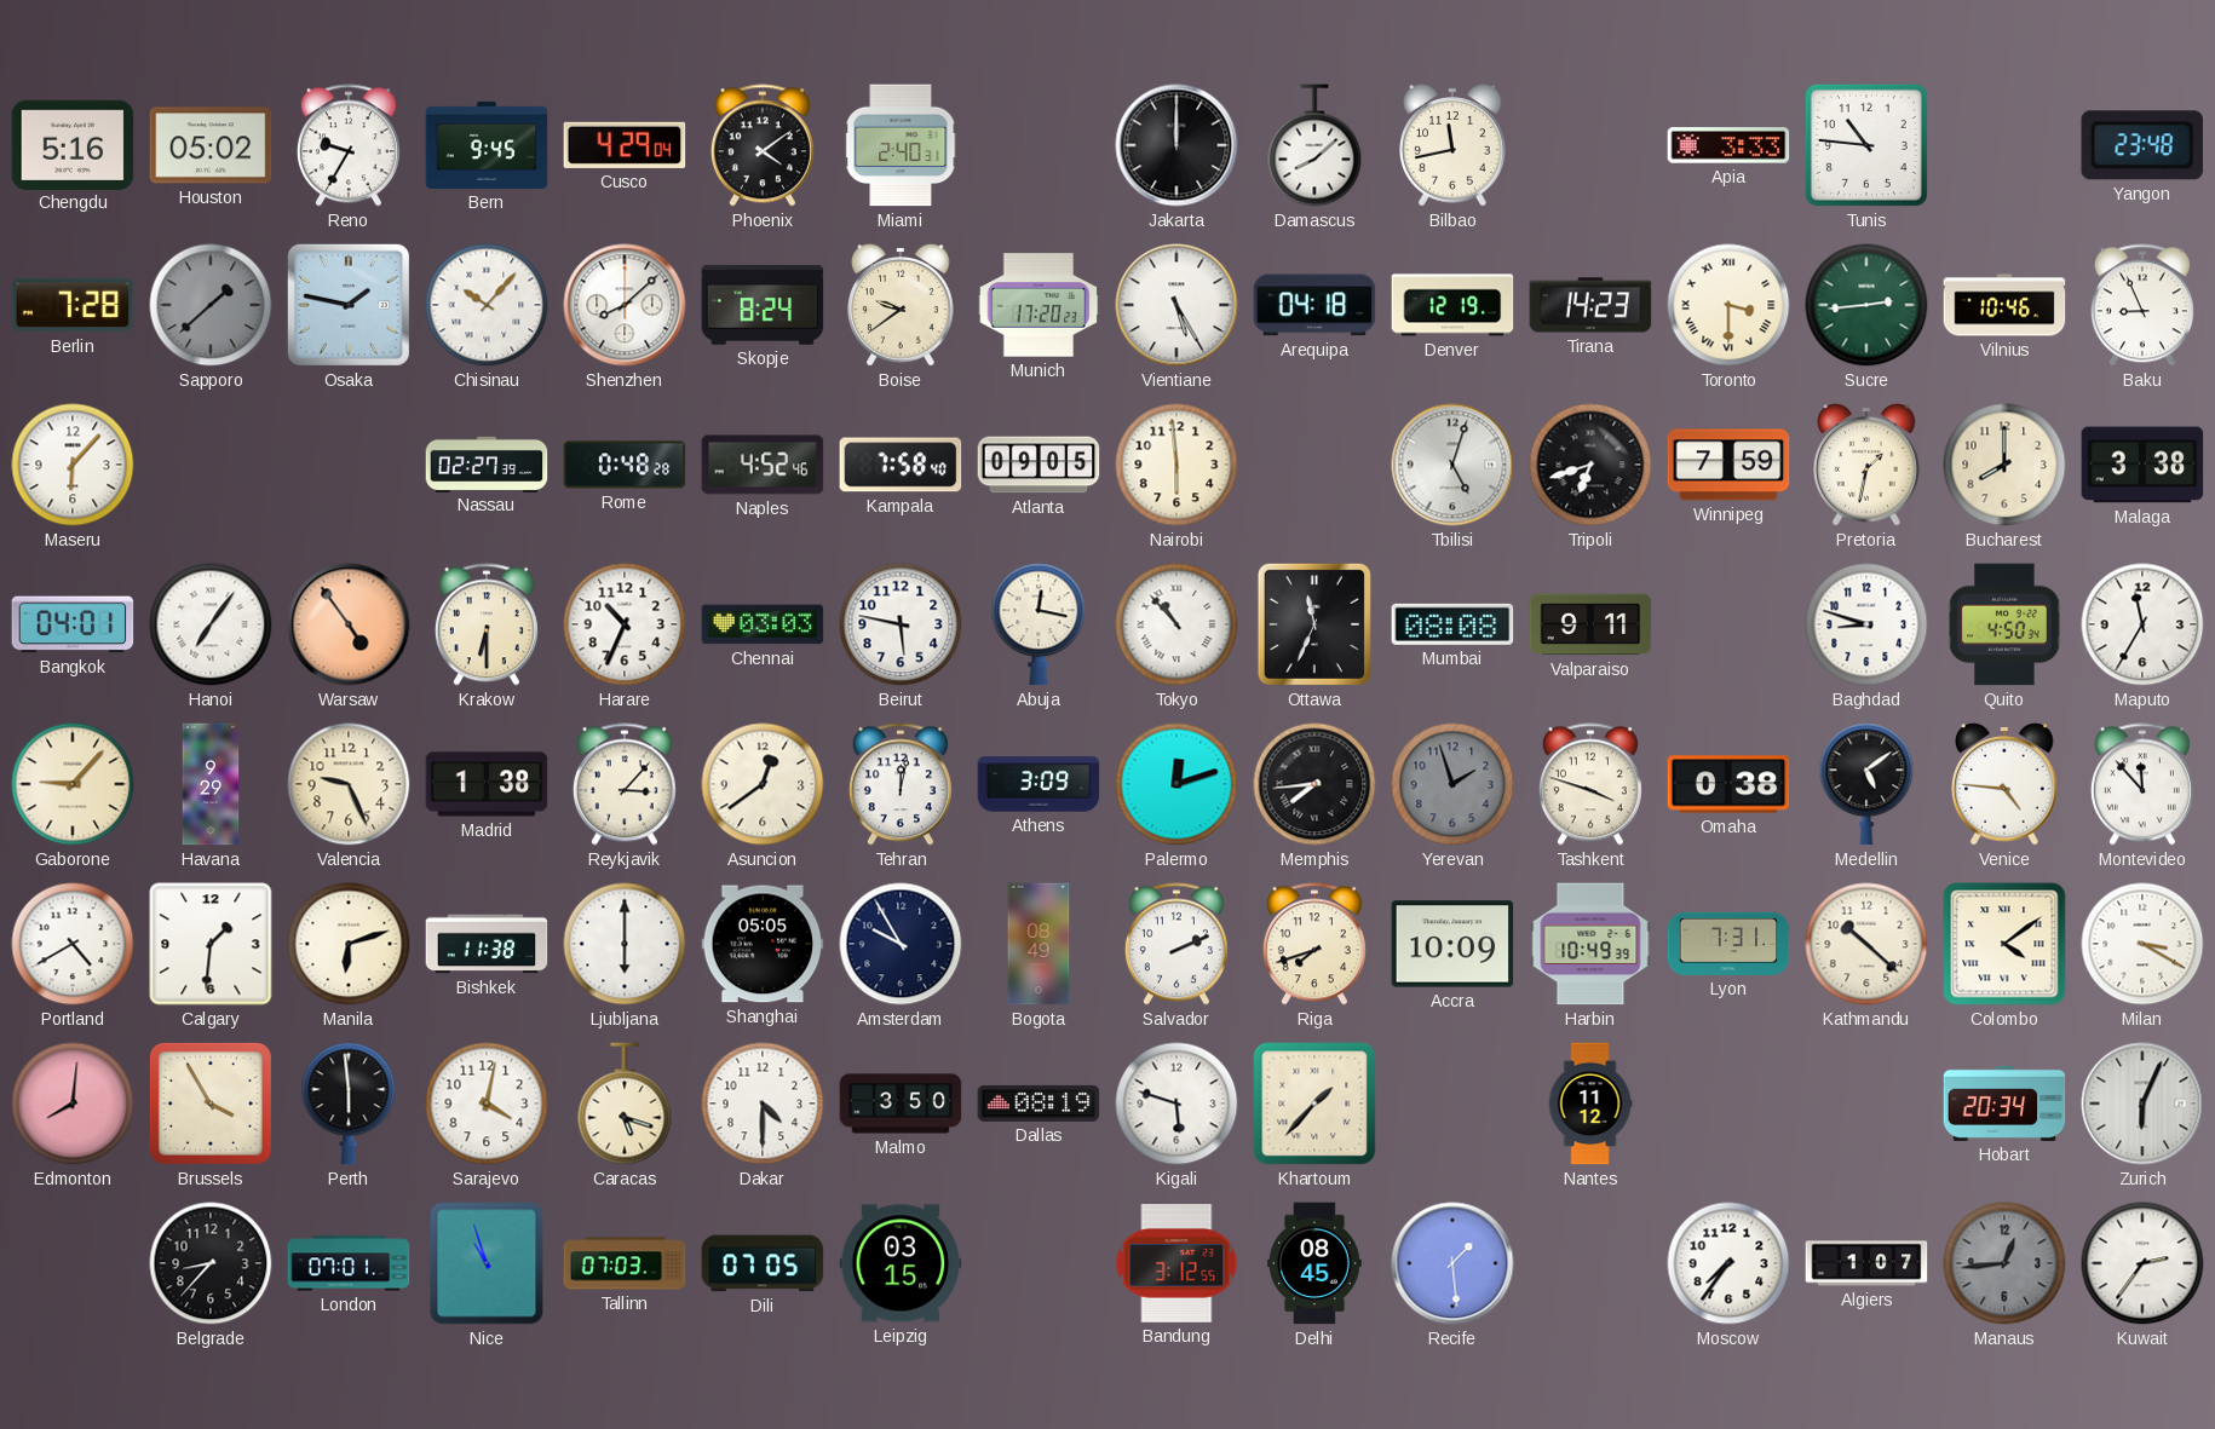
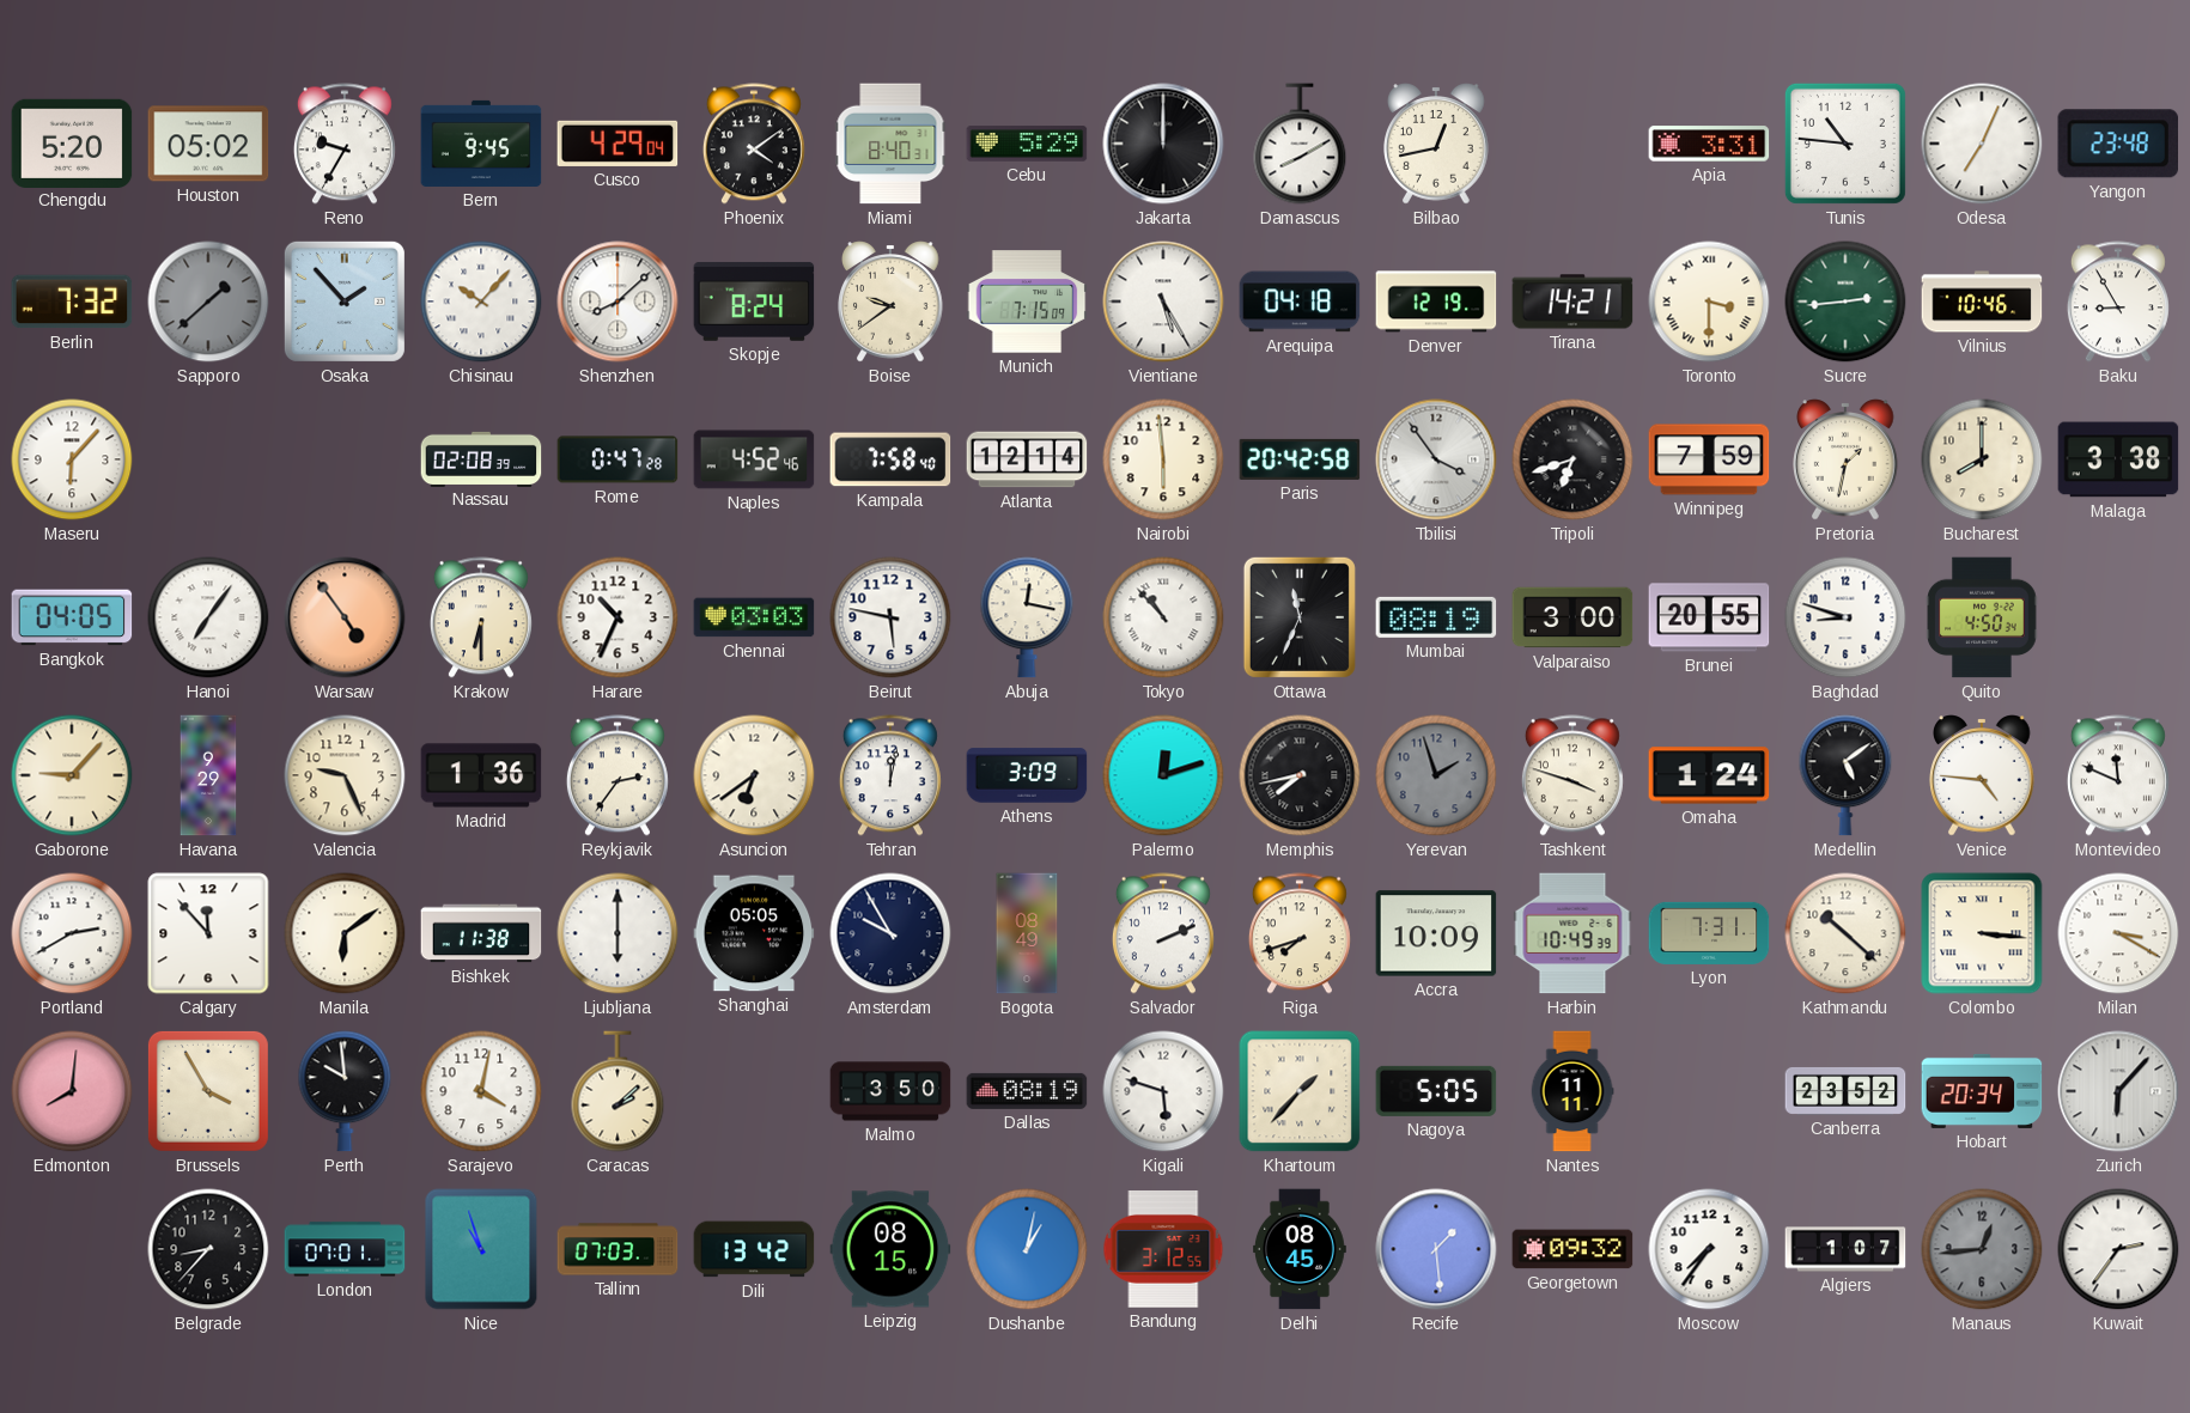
Chengdu: 5:16 -> 5:20
Miami: 2:40 -> 8:40
Cebu: none -> 5:29
Damascus: 8:08 -> 8:10
Bilbao: 11:43 -> 12:43
Apia: 3:33 -> 3:31
Odesa: none -> 7:04
Berlin: 7:28 -> 7:32
Osaka: 1:47 -> 1:53
Munich: 17:20 -> 7:15
Tirana: 14:23 -> 14:21
Baku: 8:56 -> 8:55
Nassau: 02:27 -> 02:08
Rome: 0:48 -> 0:47
Atlanta: 09:05 -> 12:14
Paris: none -> 20:42
Tbilisi: 5:03 -> 3:54
Bangkok: 04:01 -> 04:05
Mumbai: 08:08 -> 08:19
Valparaiso: 9:11 -> 3:00
Brunei: none -> 20:55
Maputo: 11:35 -> none
Madrid: 1:38 -> 1:36
Reykjavik: 3:07 -> 2:36
Asuncion: 12:39 -> 6:39
Memphis: 7:44 -> 7:43
Omaha: 0:38 -> 1:24
Montevideo: 11:53 -> 11:49
Portland: 4:40 -> 2:40
Calgary: 1:31 -> 11:53
Manila: 6:12 -> 6:09
Colombo: 4:09 -> 3:16
Perth: 5:59 -> 9:59
Caracas: 5:18 -> 2:08
Dakar: 4:30 -> none
Nagoya: none -> 5:05
Nantes: 11:12 -> 11:11
Canberra: none -> 23:52
Zurich: 6:04 -> 6:07
Dili: 07:05 -> 13:42
Leipzig: 03:15 -> 08:15
Dushanbe: none -> 1:02
Georgetown: none -> 09:32
